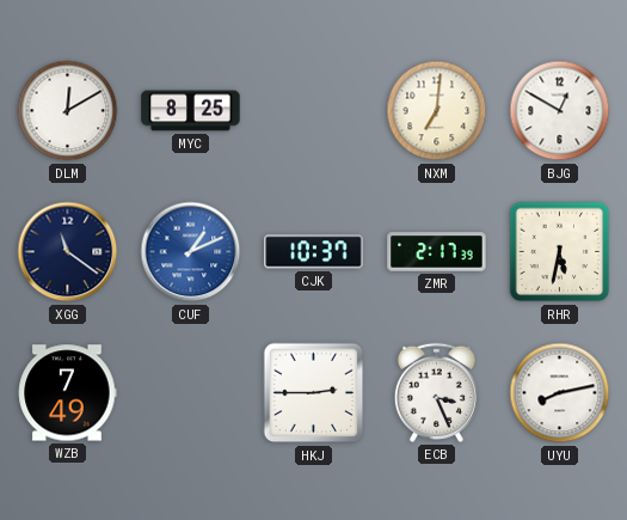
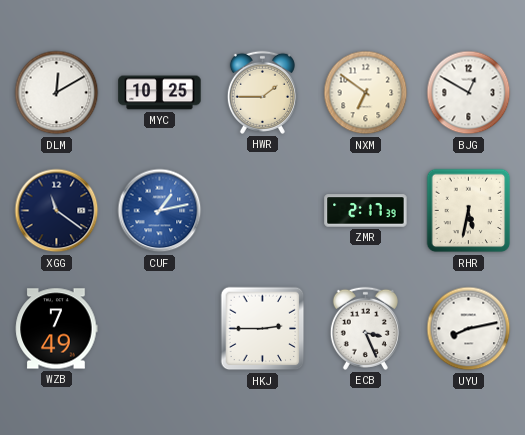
MYC: 8:25 -> 10:25
HWR: none -> 1:45
NXM: 7:01 -> 6:51
CUF: 1:11 -> 1:13
CJK: 10:37 -> none
